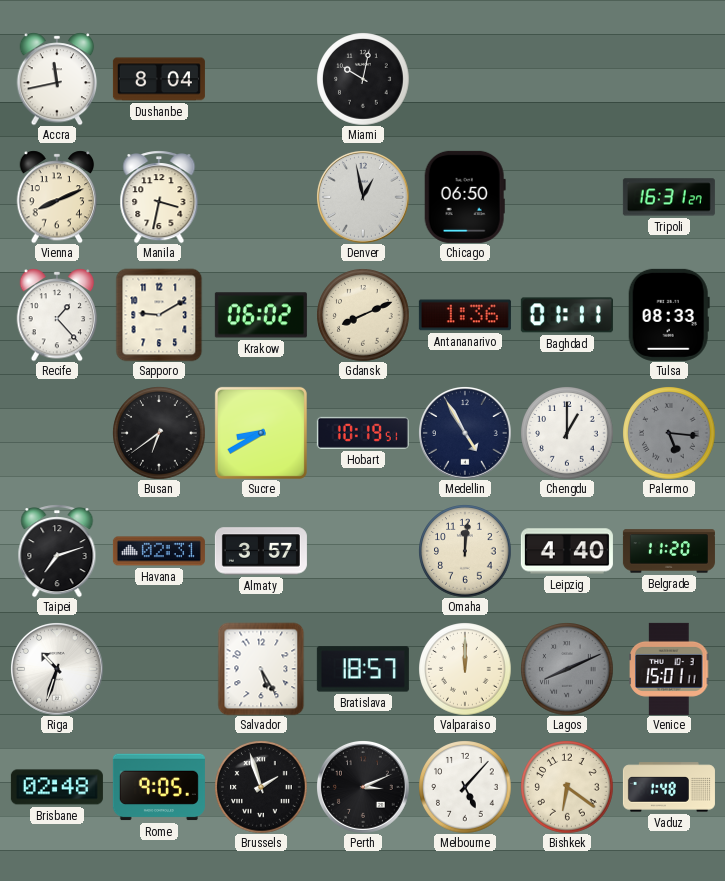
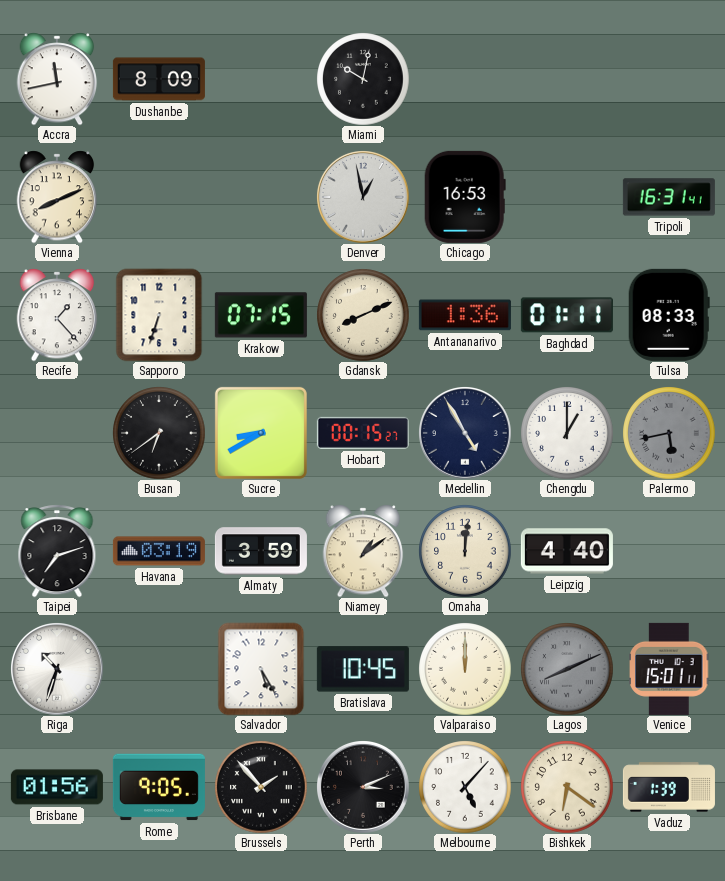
Dushanbe: 8:04 -> 8:09
Manila: 3:32 -> none
Chicago: 06:50 -> 16:53
Tripoli: 16:31:27 -> 16:31:41
Sapporo: 9:10 -> 6:33
Krakow: 06:02 -> 07:15
Hobart: 10:19 -> 00:15
Palermo: 5:16 -> 5:43
Havana: 02:31 -> 03:19
Almaty: 3:57 -> 3:59
Niamey: none -> 1:09
Belgrade: 11:20 -> none
Bratislava: 18:57 -> 10:45
Brisbane: 02:48 -> 01:56
Brussels: 1:57 -> 1:53
Vaduz: 1:48 -> 1:39
